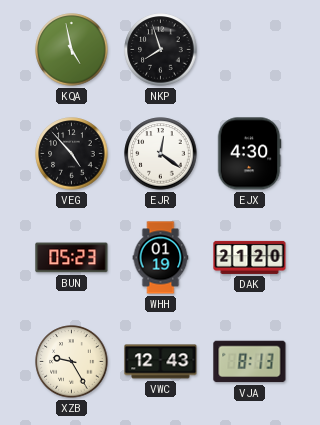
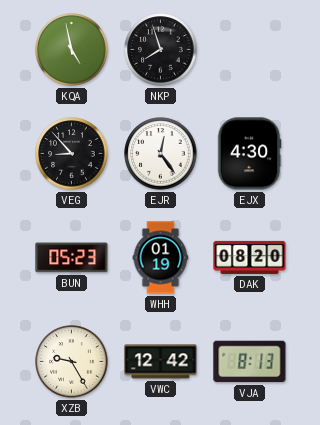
VEG: 4:53 -> 8:53
EJR: 12:21 -> 12:24
DAK: 21:20 -> 08:20
VWC: 12:43 -> 12:42
